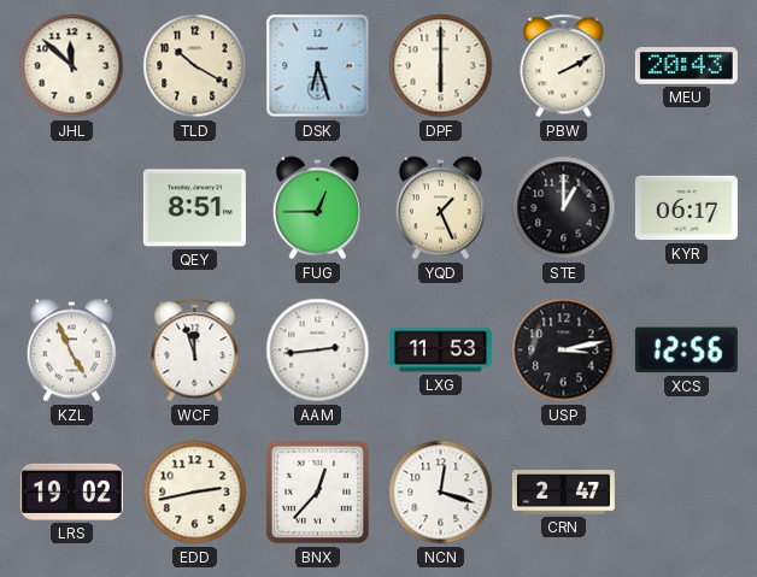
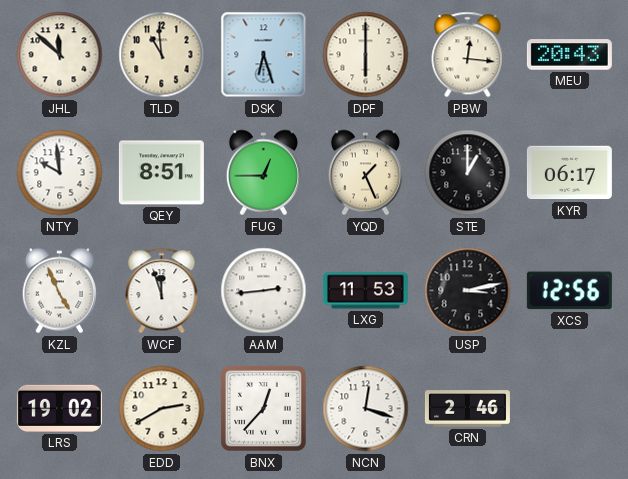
TLD: 10:20 -> 10:59
PBW: 2:10 -> 12:16
NTY: none -> 9:59
EDD: 2:43 -> 2:40
CRN: 2:47 -> 2:46
